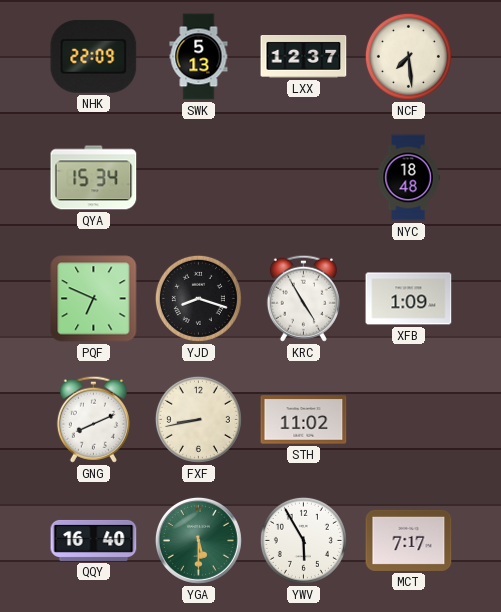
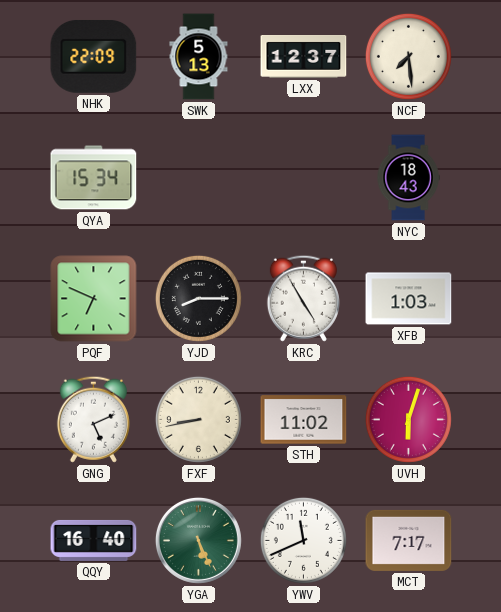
NYC: 18:48 -> 18:43
YJD: 8:18 -> 8:15
XFB: 1:09 -> 1:03
GNG: 8:11 -> 5:11
UVH: none -> 6:03
YGA: 5:30 -> 5:26
YWV: 5:55 -> 11:41
